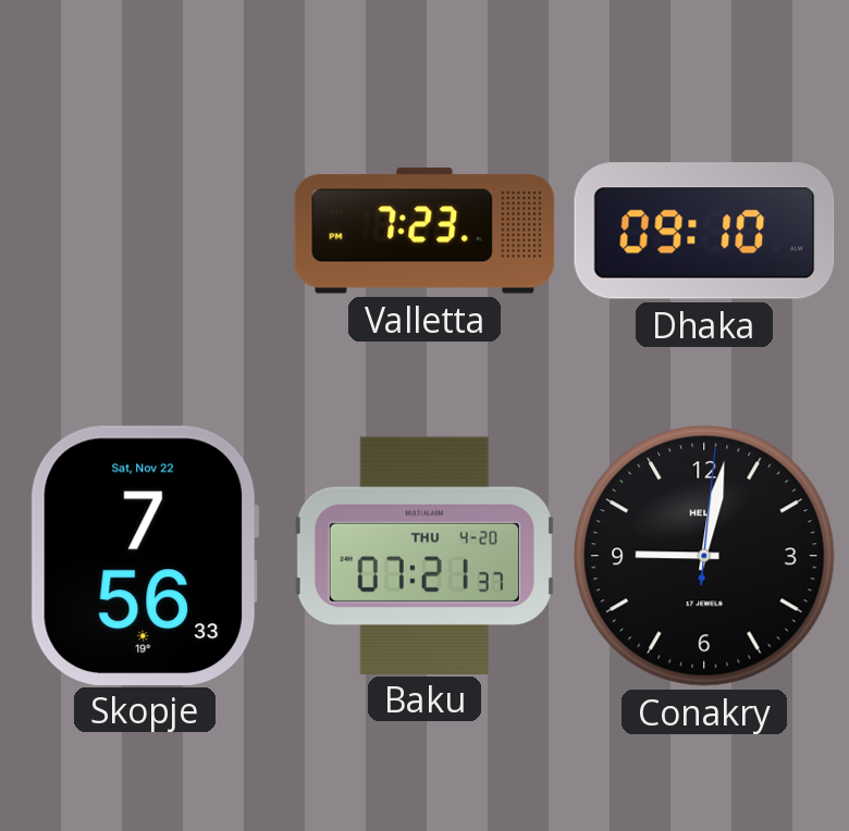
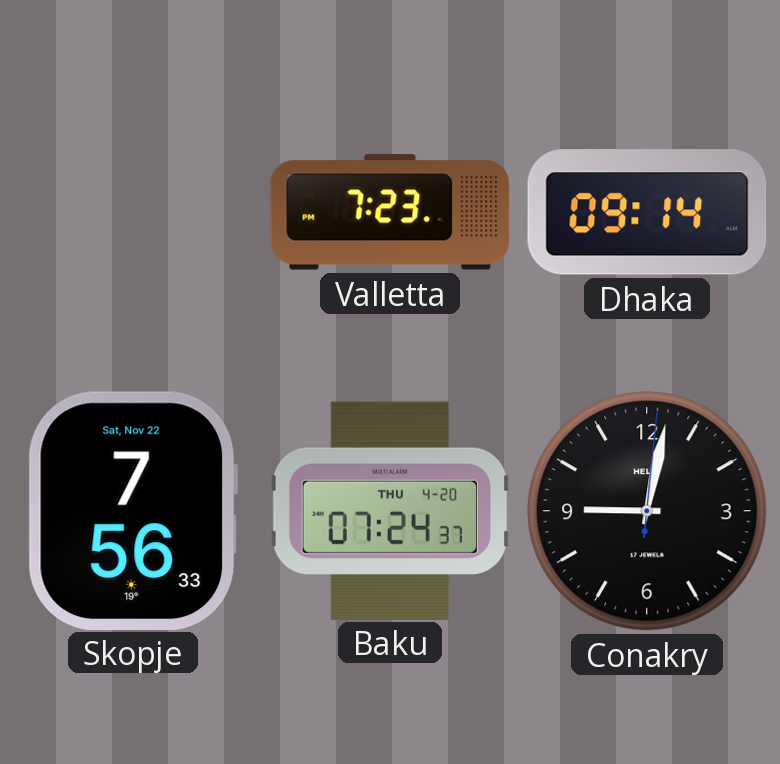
Dhaka: 09:10 -> 09:14
Baku: 07:21 -> 07:24
